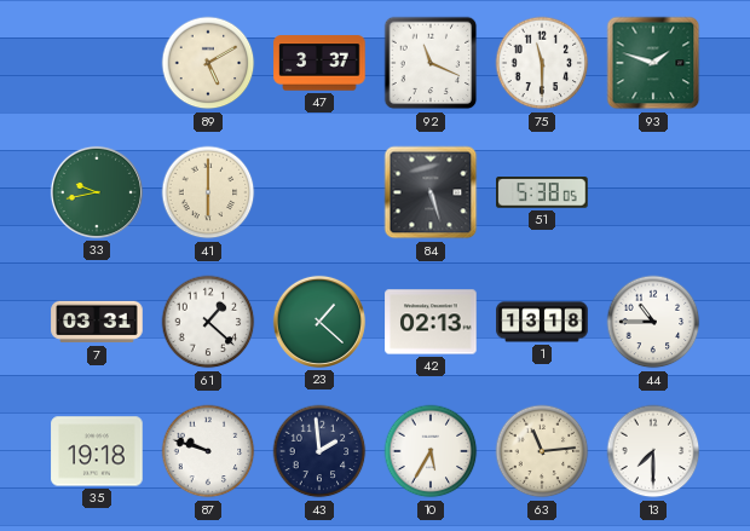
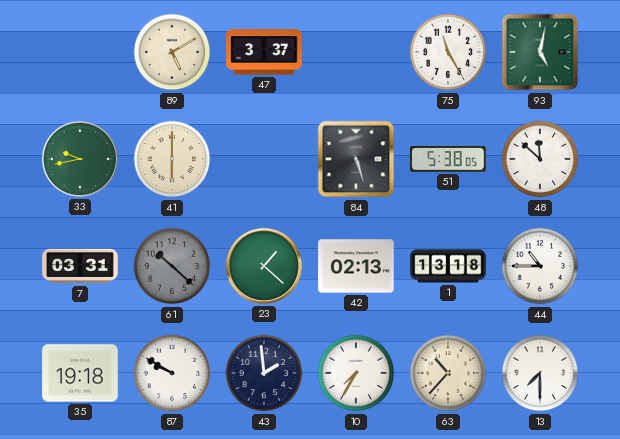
92: 11:19 -> none
75: 11:30 -> 11:25
93: 1:48 -> 5:02
48: none -> 11:52
61: 1:22 -> 10:22
61 dial: white -> grey
87: 9:48 -> 9:50
10: 5:35 -> 7:35
63: 11:14 -> 10:37
